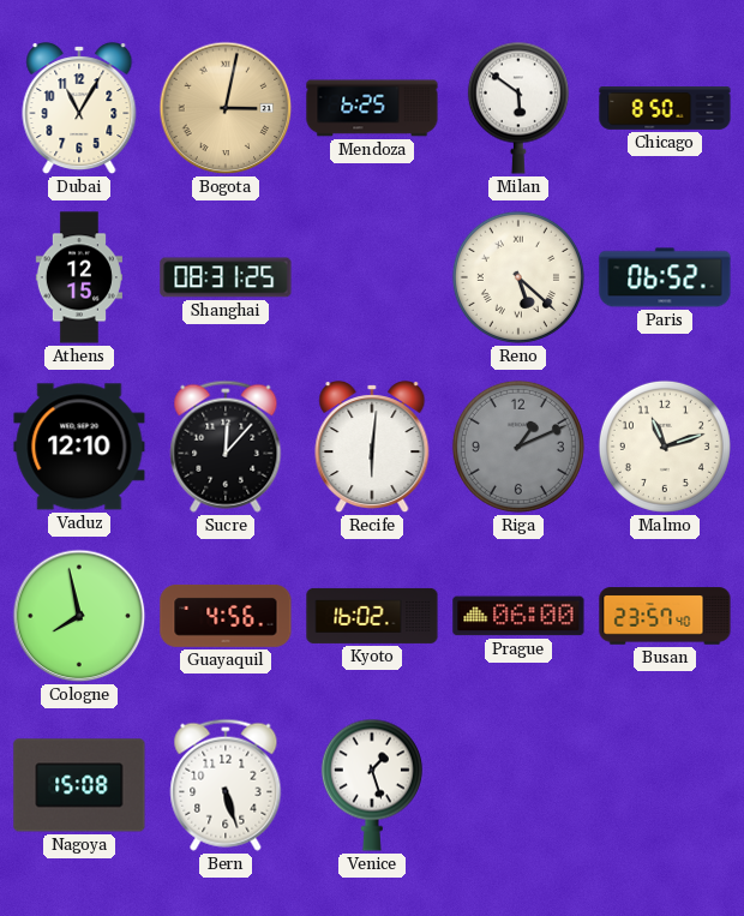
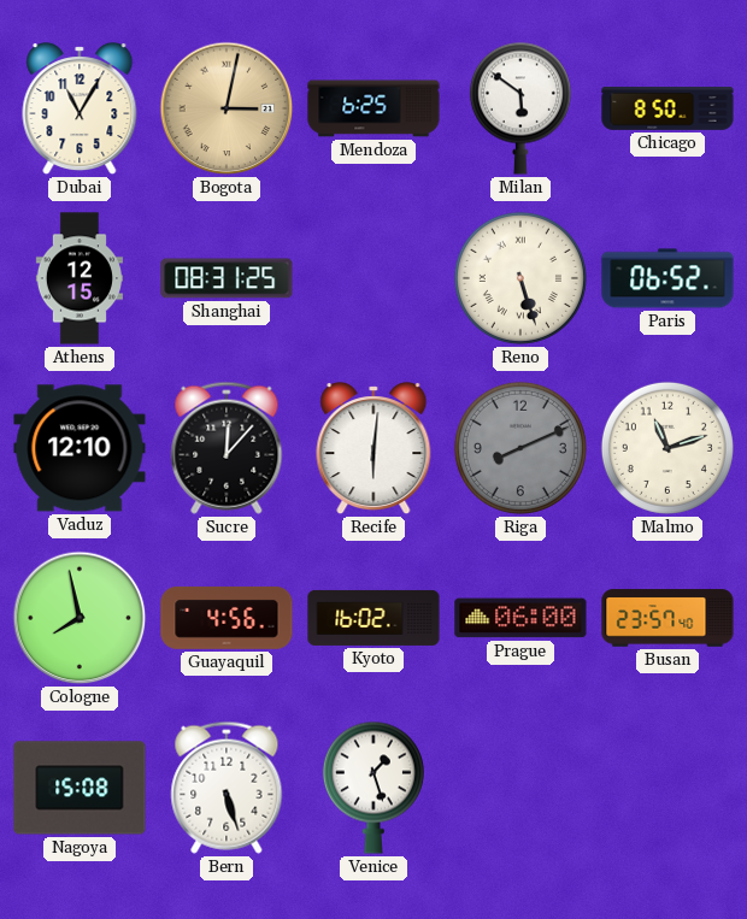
Reno: 5:22 -> 5:27
Riga: 1:11 -> 8:11
